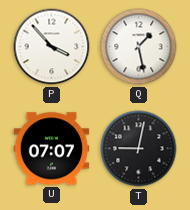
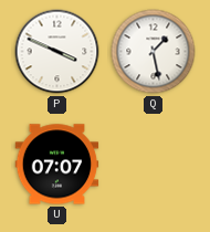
P: 3:53 -> 3:49
T: 9:02 -> none
